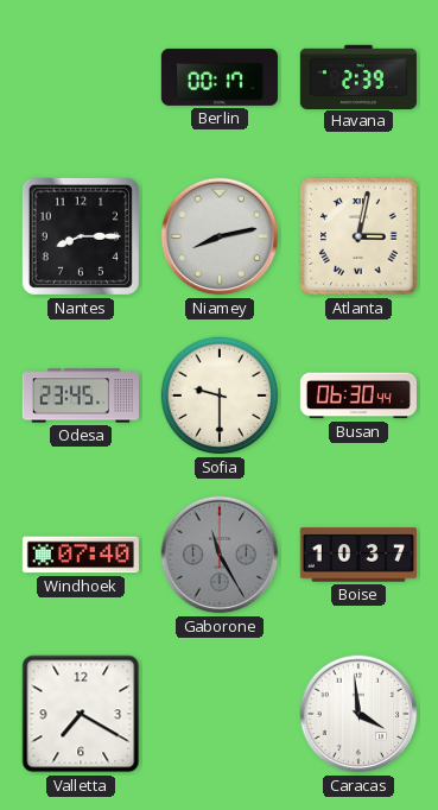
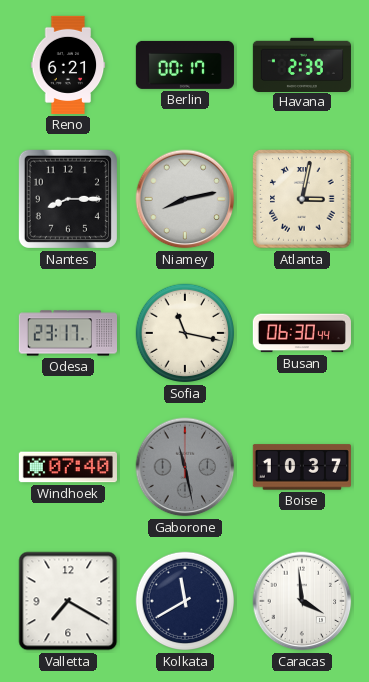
Reno: none -> 6:21
Odesa: 23:45 -> 23:17
Sofia: 9:30 -> 11:17
Gaborone: 11:25 -> 11:28
Kolkata: none -> 11:40
